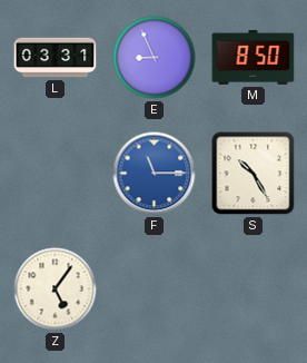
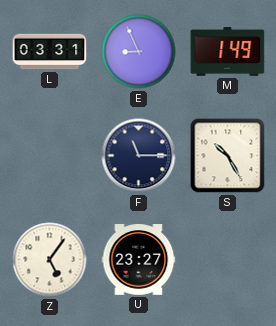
M: 8:50 -> 1:49
F dial: blue -> navy
U: none -> 23:27
